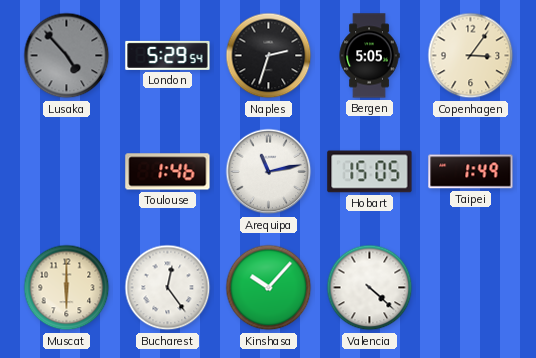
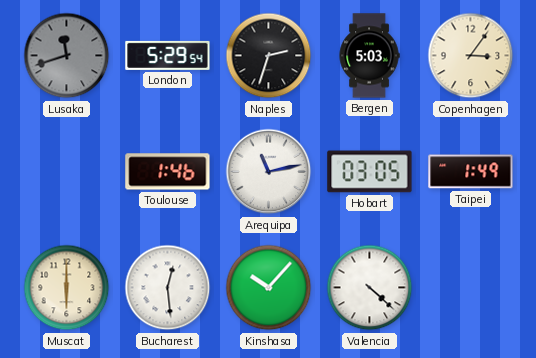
Lusaka: 4:53 -> 11:42
Bergen: 5:05 -> 5:03
Hobart: 15:05 -> 03:05
Bucharest: 12:24 -> 12:29
